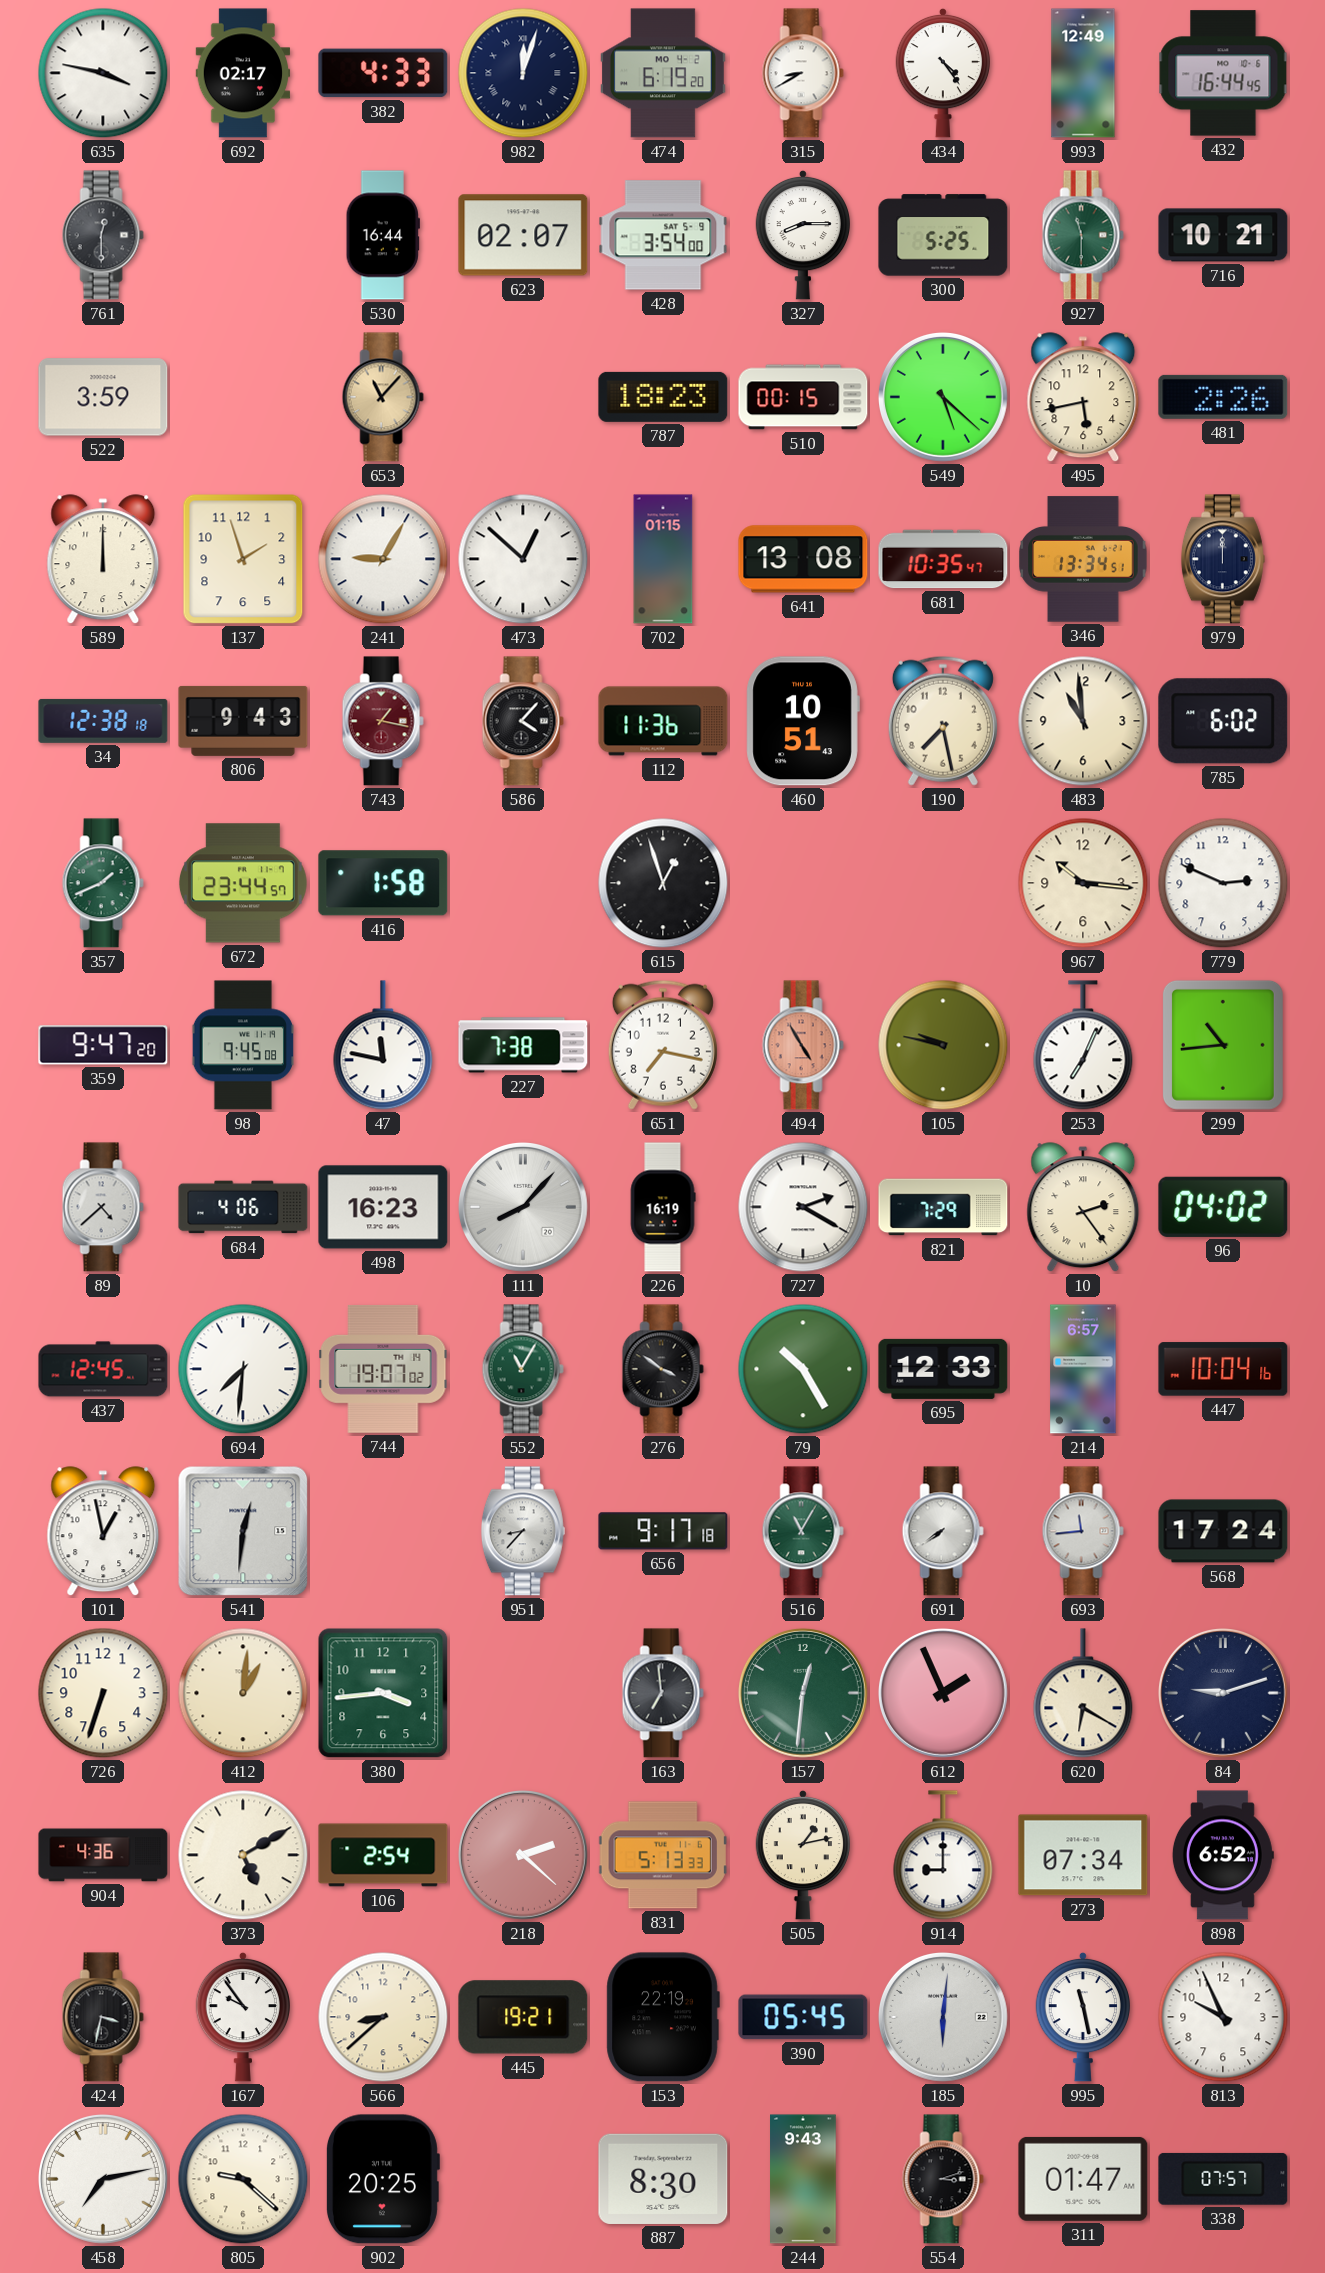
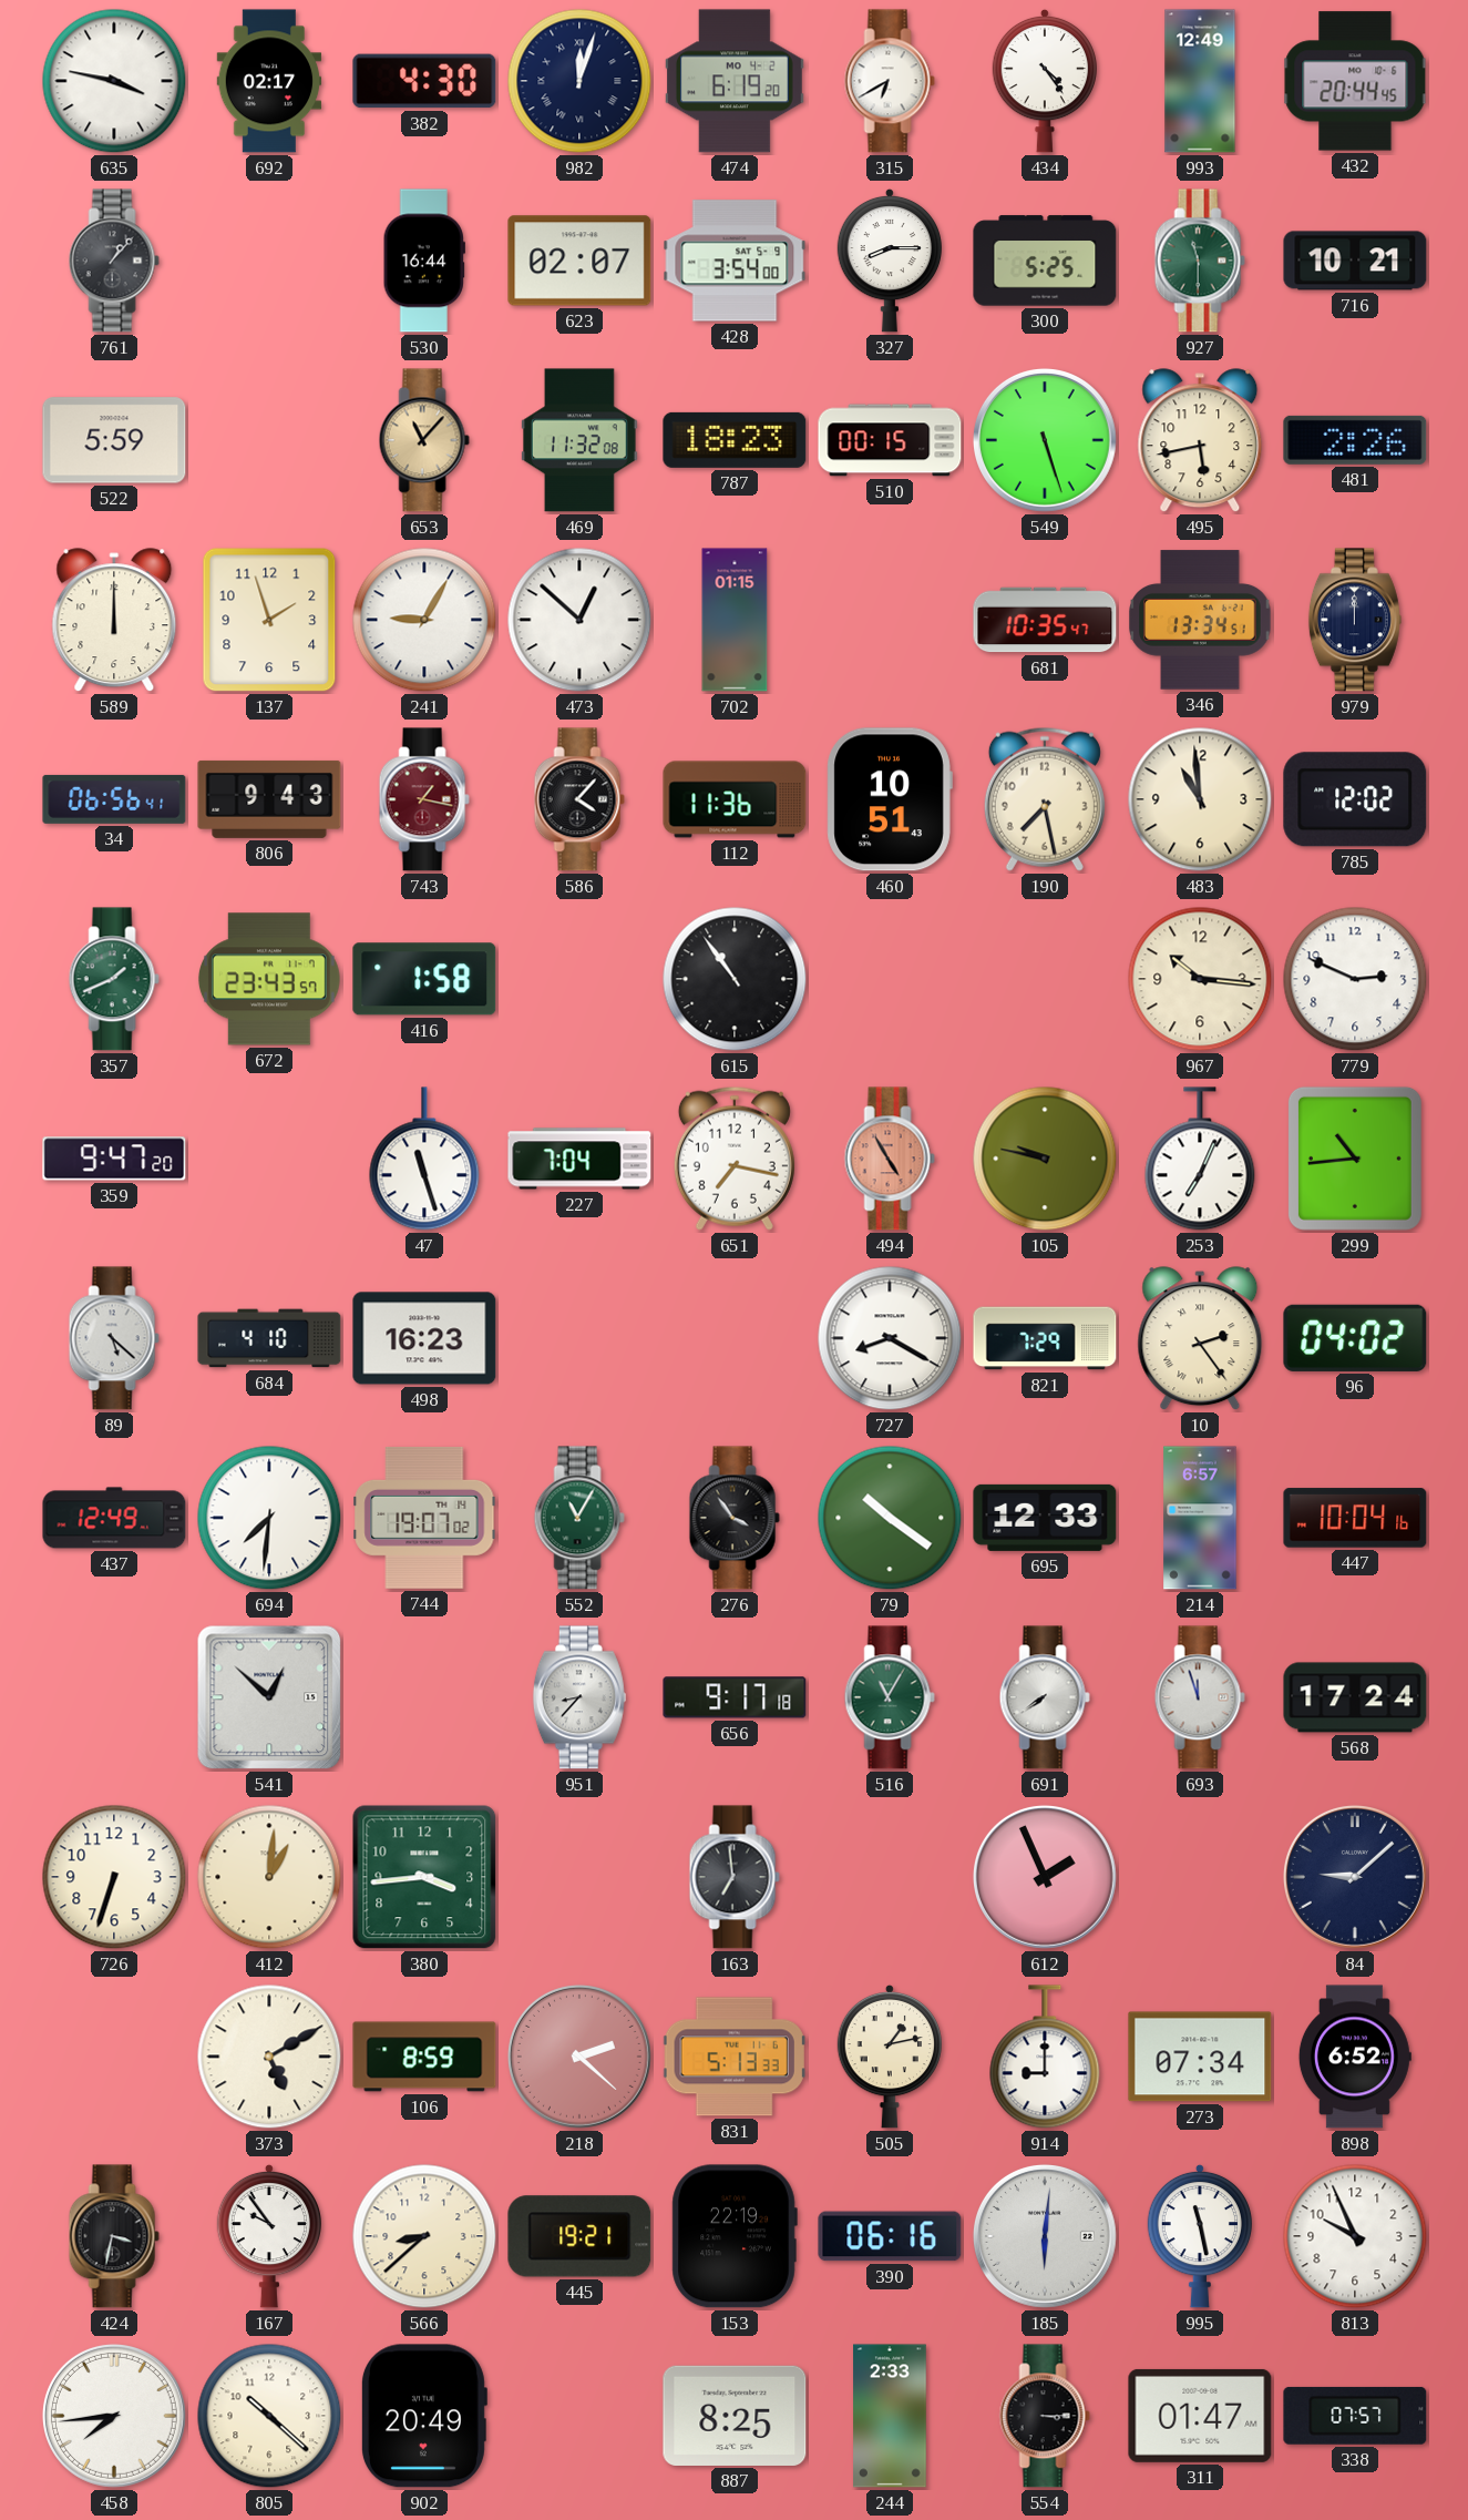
382: 4:33 -> 4:30
315: 8:40 -> 6:40
432: 16:44 -> 20:44
761: 12:30 -> 1:07
522: 3:59 -> 5:59
469: none -> 11:32
549: 5:22 -> 5:27
641: 13:08 -> none
34: 12:38 -> 06:56
785: 6:02 -> 12:02
672: 23:44 -> 23:43
615: 12:57 -> 10:54
98: 9:45 -> none
47: 11:47 -> 11:27
227: 7:38 -> 7:04
89: 4:38 -> 5:22
684: 4:06 -> 4:10
111: 8:07 -> none
226: 16:19 -> none
727: 2:20 -> 8:20
437: 12:45 -> 12:49
276: 3:51 -> 3:54
79: 10:25 -> 10:21
101: 12:58 -> none
541: 12:31 -> 12:52
693: 11:44 -> 11:57
157: 12:31 -> none
620: 6:20 -> none
84: 9:12 -> 9:08
904: 4:36 -> none
106: 2:54 -> 8:59
390: 05:45 -> 06:16
458: 7:13 -> 7:44
805: 9:22 -> 10:22
902: 20:25 -> 20:49
887: 8:30 -> 8:25
244: 9:43 -> 2:33
554: 3:12 -> 3:15
